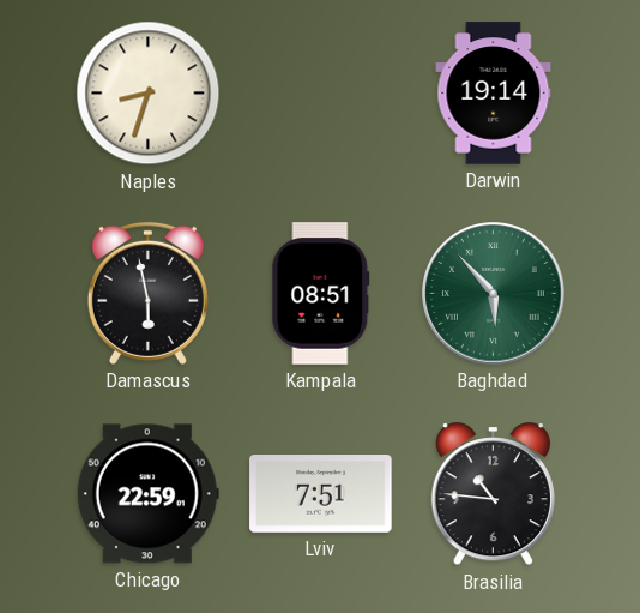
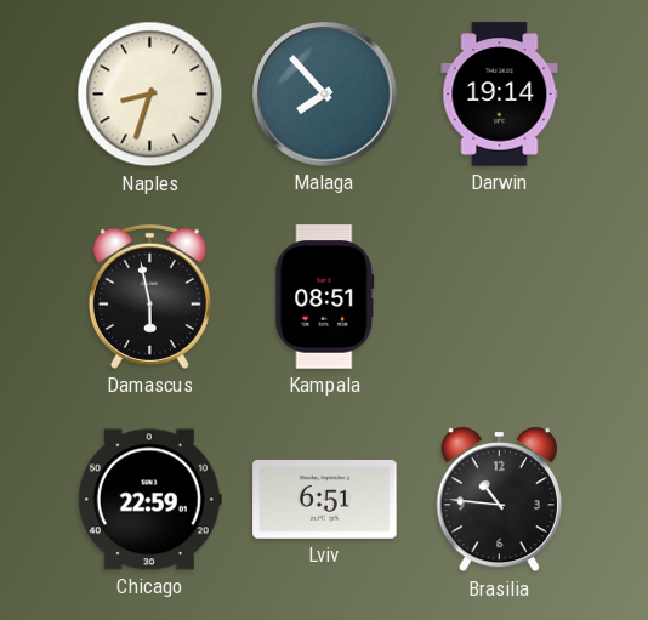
Malaga: none -> 7:53
Baghdad: 5:53 -> none
Lviv: 7:51 -> 6:51
